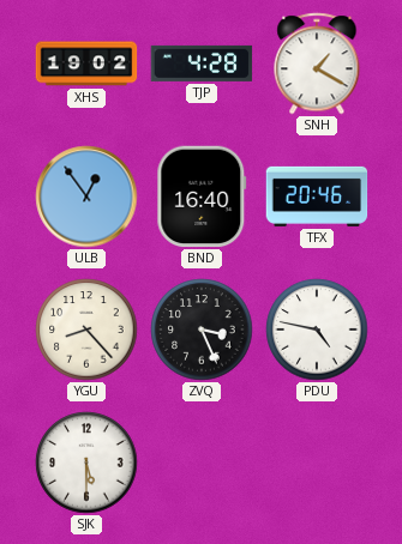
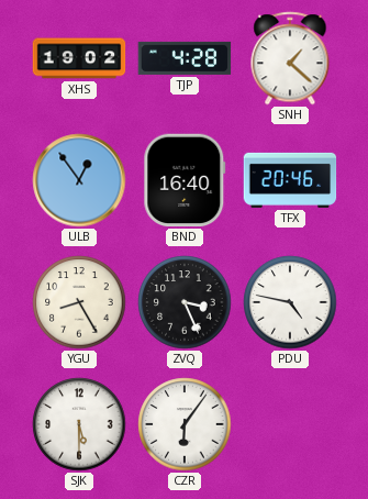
SNH: 1:20 -> 1:22
YGU: 8:23 -> 8:25
CZR: none -> 6:06
